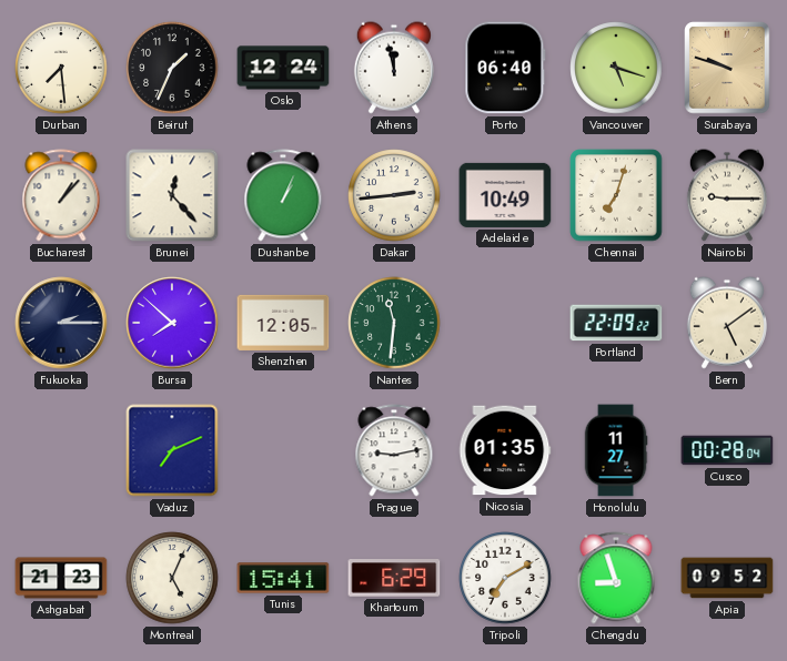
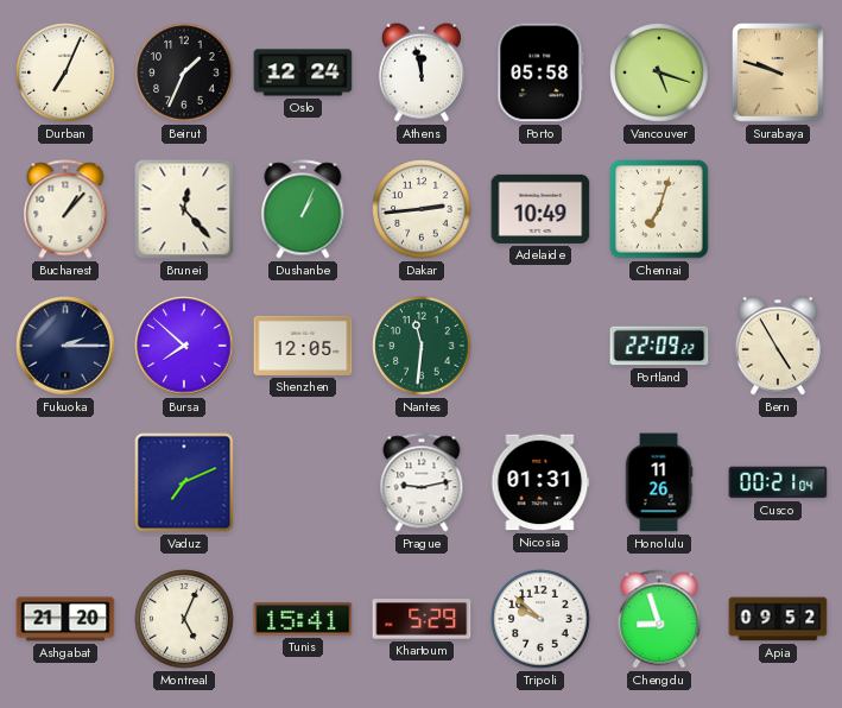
Durban: 7:29 -> 7:04
Porto: 06:40 -> 05:58
Nairobi: 9:15 -> none
Bern: 5:09 -> 4:55
Nicosia: 01:35 -> 01:31
Honolulu: 11:27 -> 11:26
Cusco: 00:28 -> 00:21
Ashgabat: 21:23 -> 21:20
Khartoum: 6:29 -> 5:29
Tripoli: 7:10 -> 9:52
